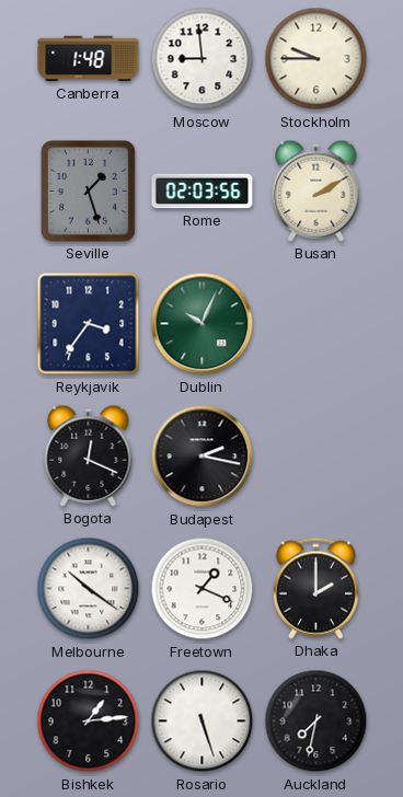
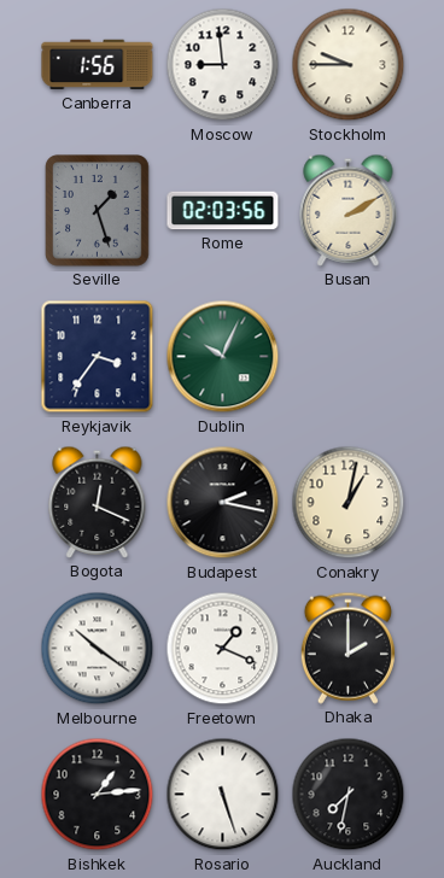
Canberra: 1:48 -> 1:56
Conakry: none -> 1:02
